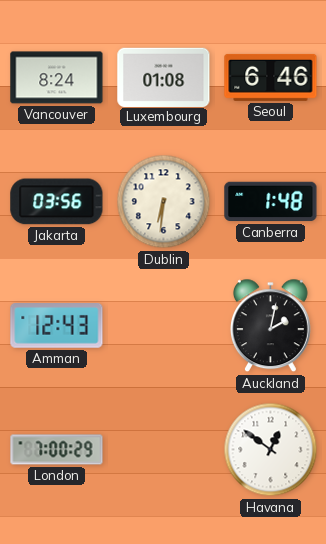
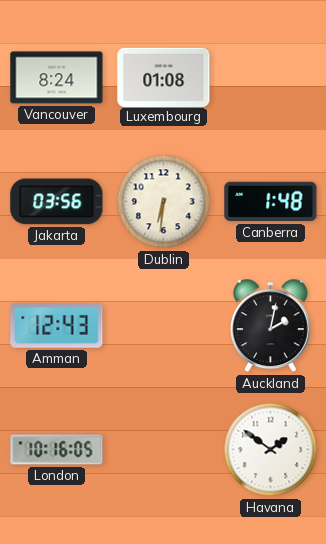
Seoul: 6:46 -> none
London: 7:00 -> 10:16
Havana: 12:51 -> 1:51
